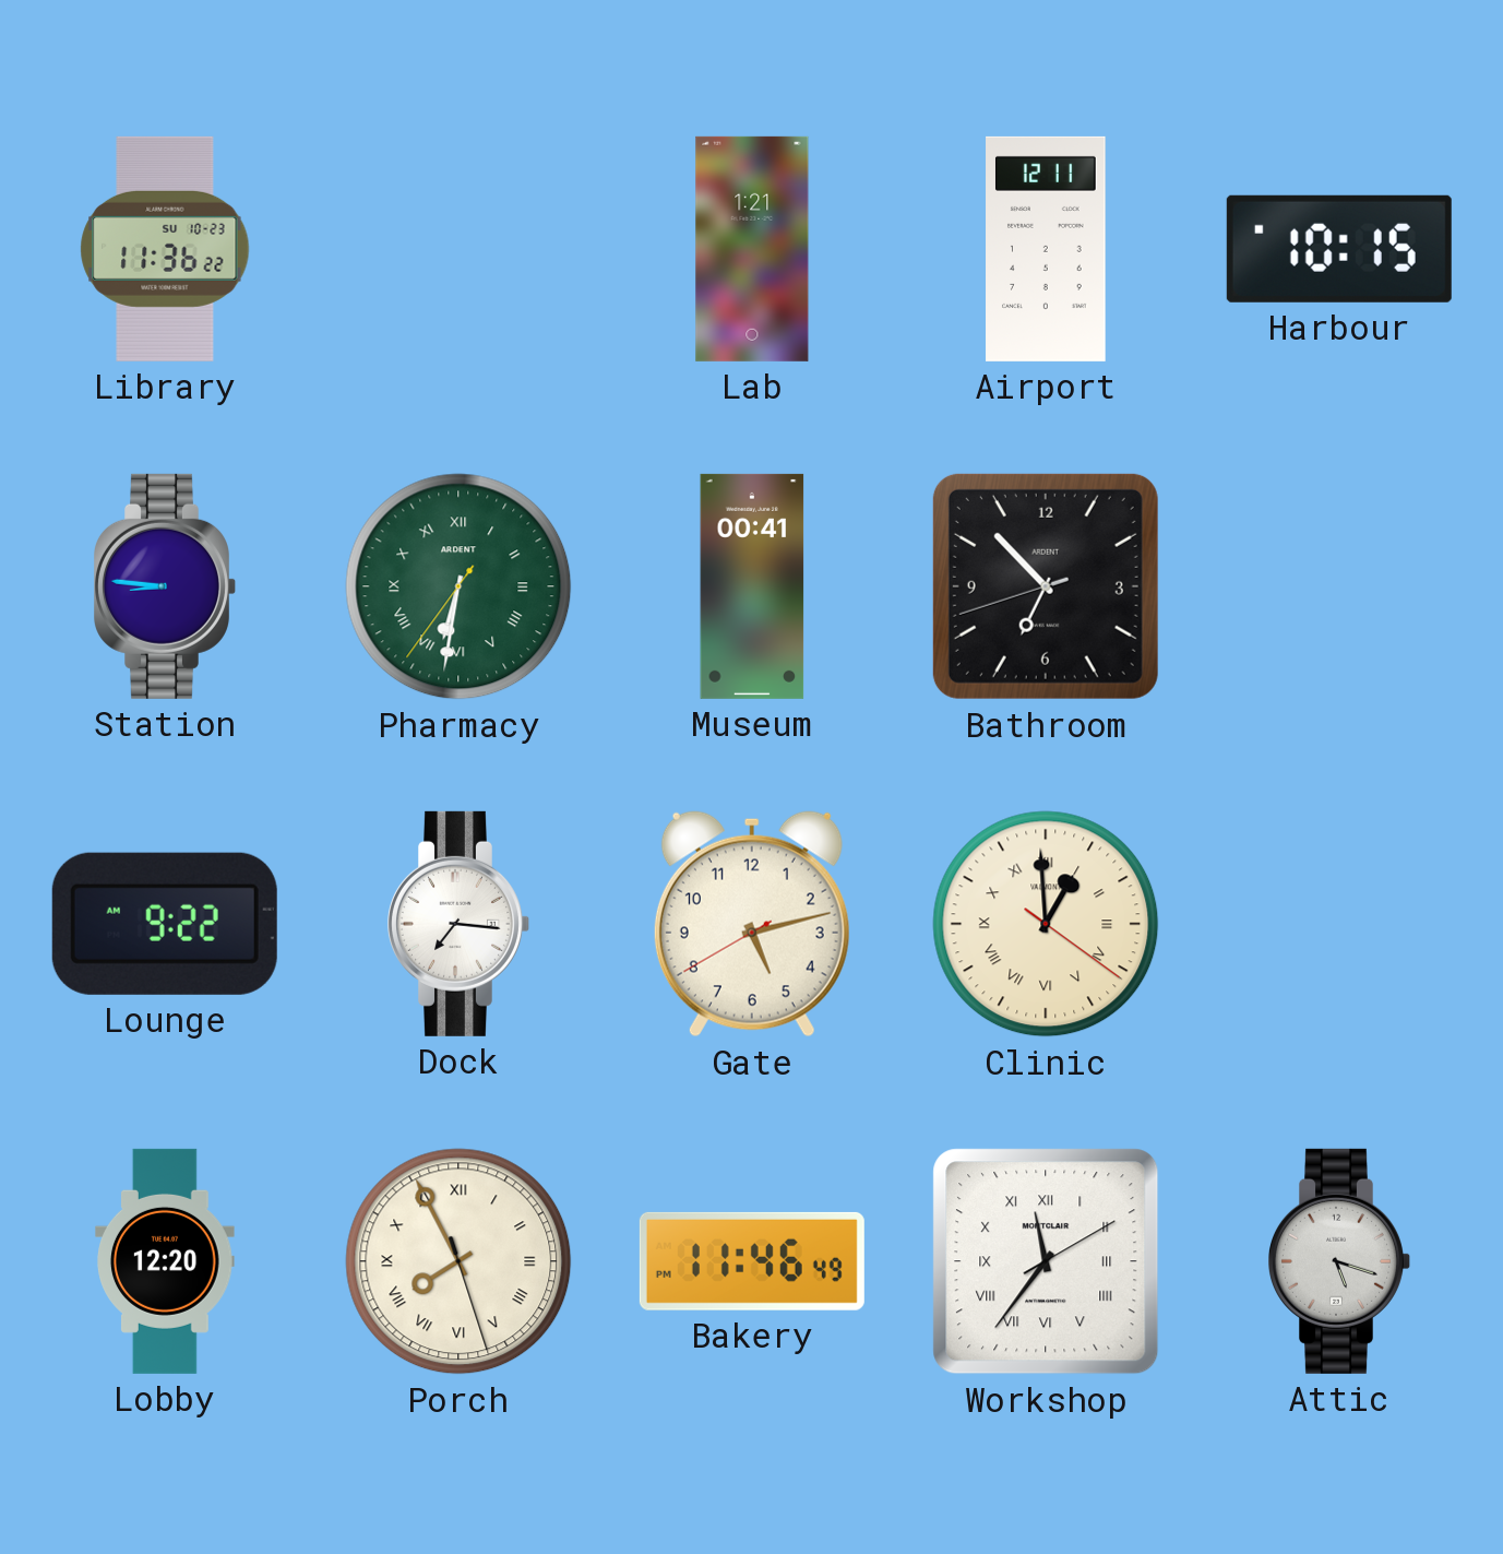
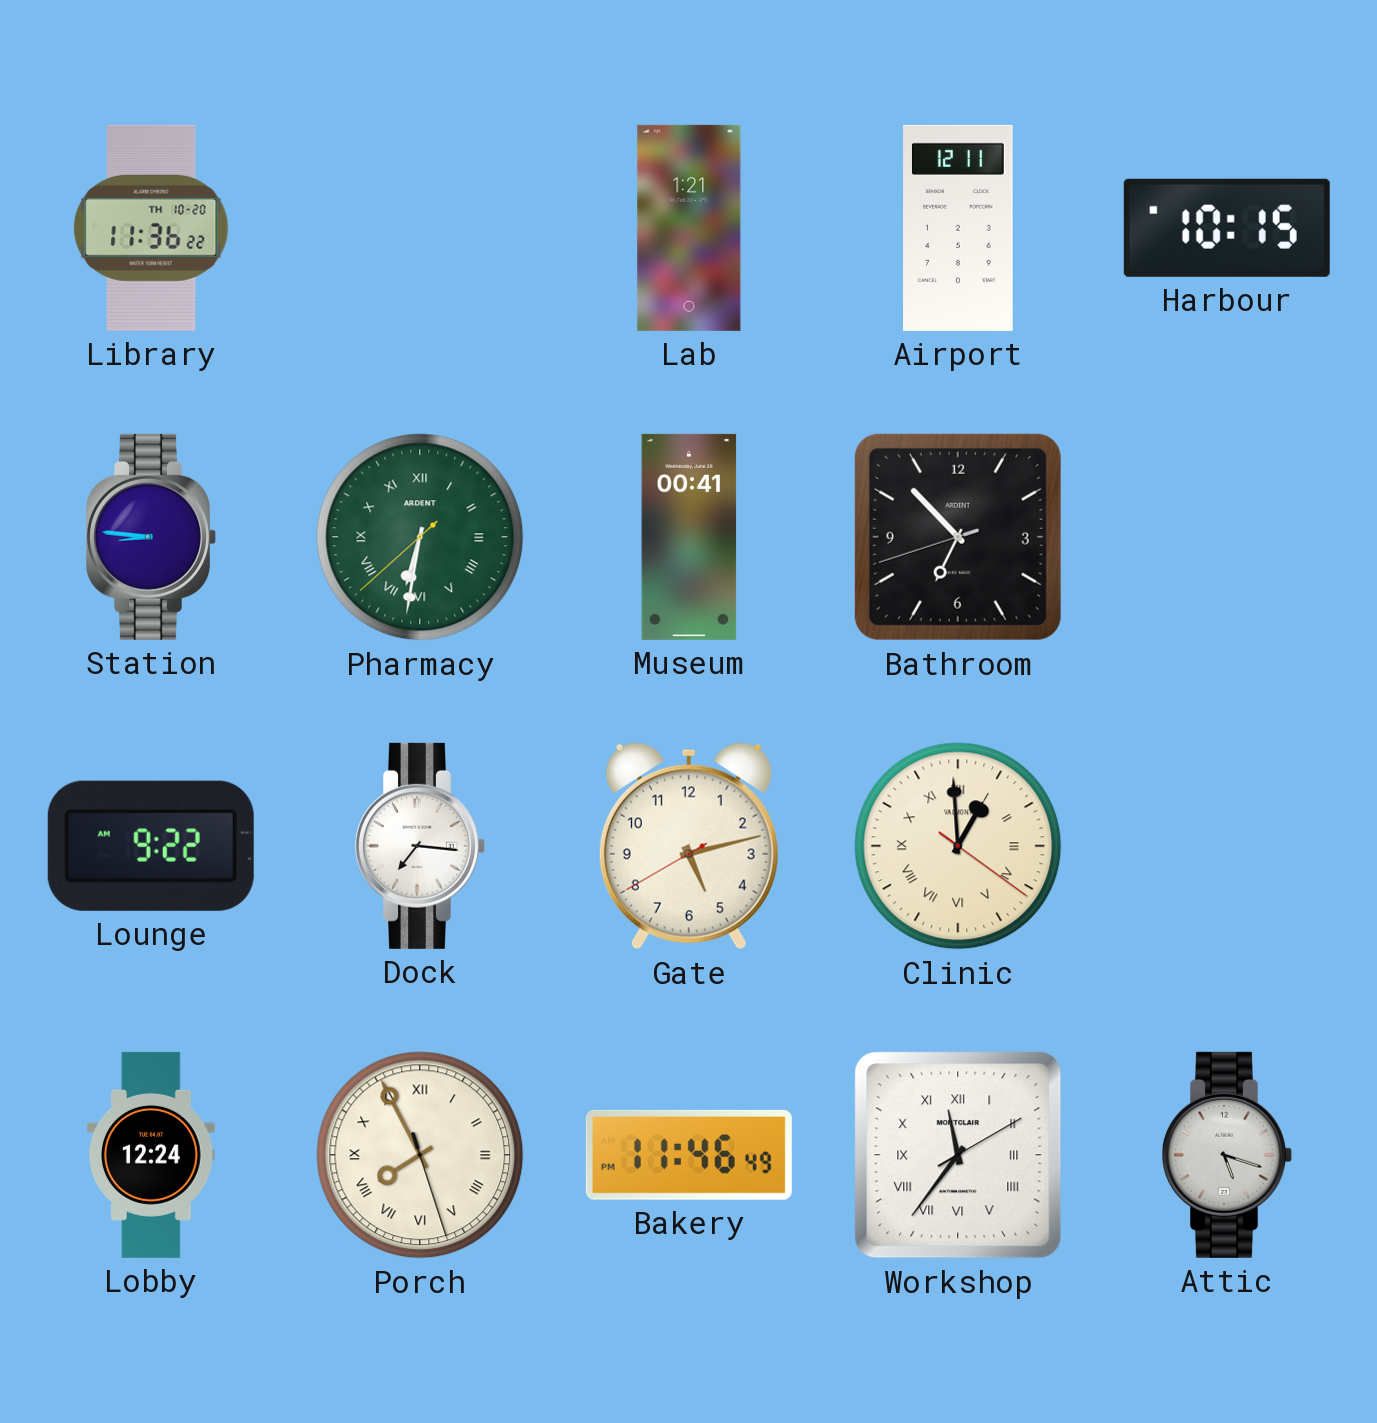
Library date: SU 10-23 -> TH 10-20
Pharmacy: 6:31:36 -> 6:31:38
Lobby: 12:20 -> 12:24
